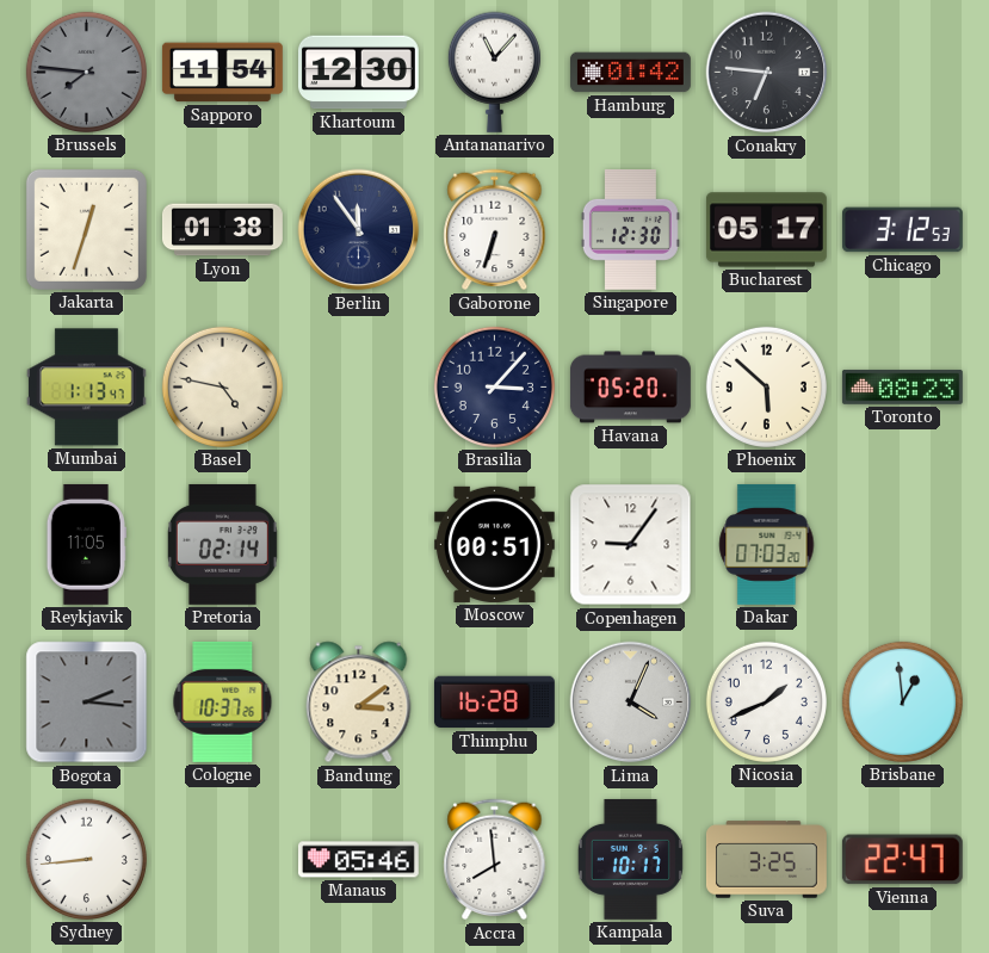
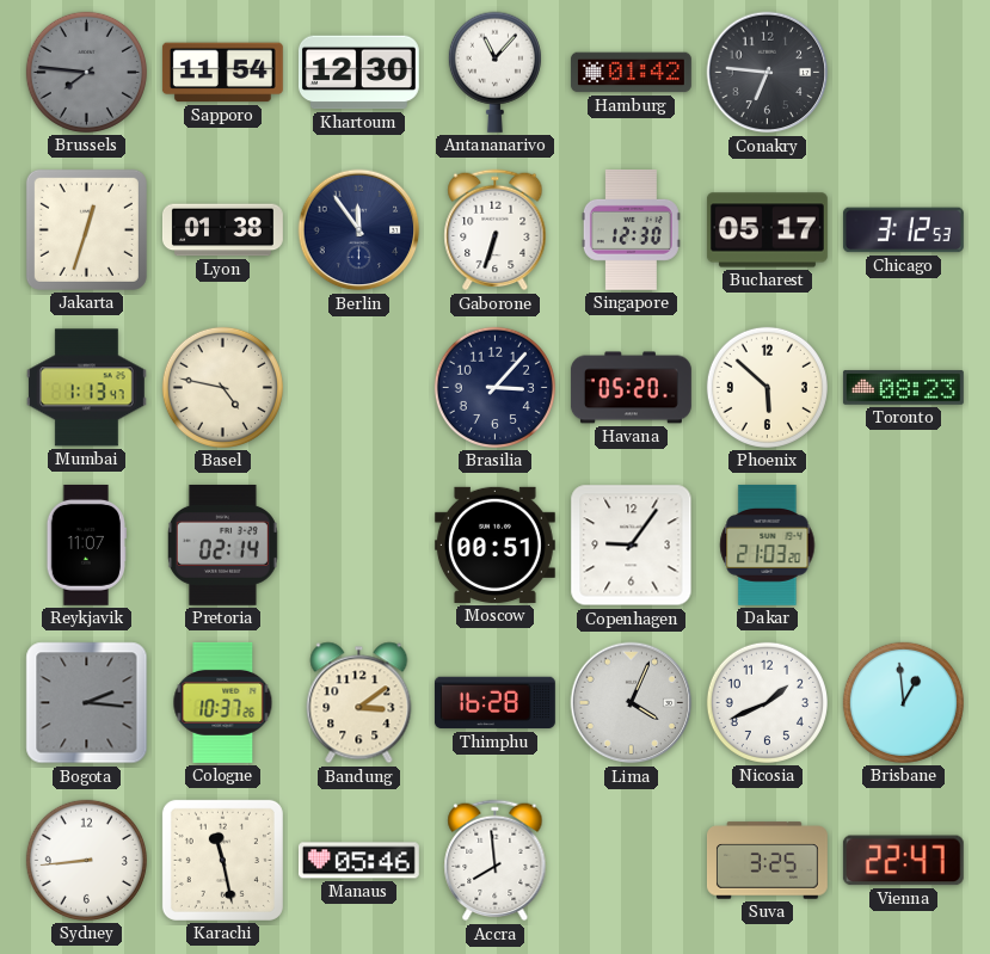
Reykjavik: 11:05 -> 11:07
Dakar: 07:03 -> 21:03
Karachi: none -> 11:28
Kampala: 10:17 -> none
